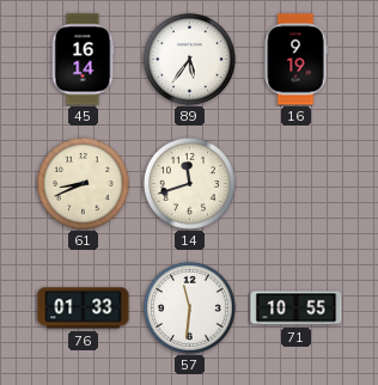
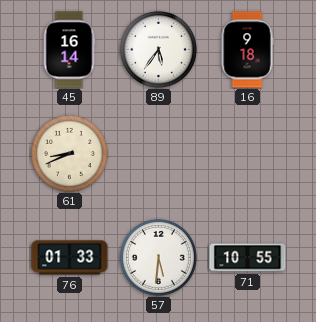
16: 9:19 -> 9:18
14: 11:42 -> none
57: 11:31 -> 5:31
